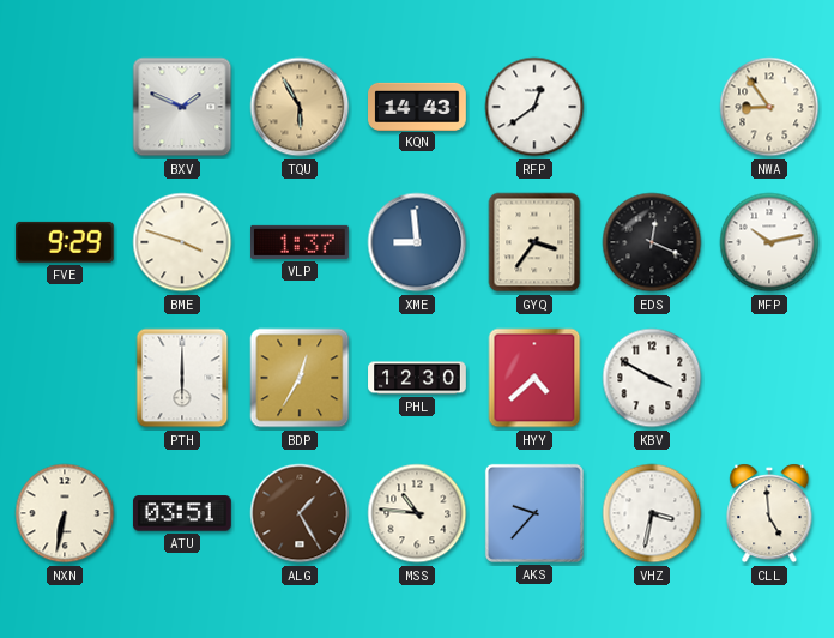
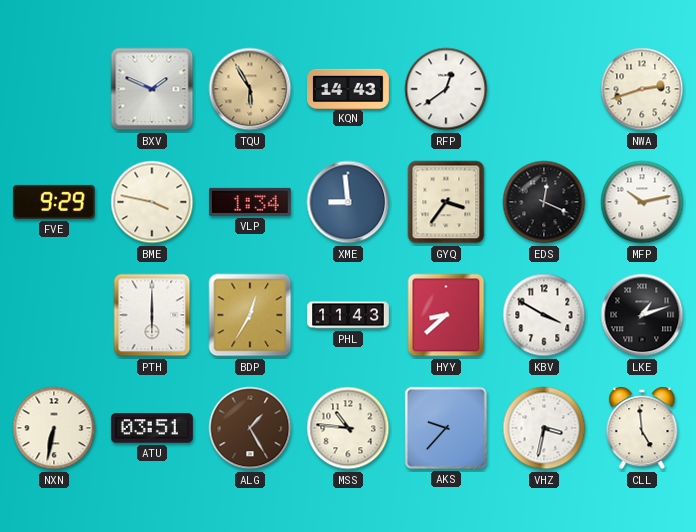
NWA: 8:54 -> 2:42
BME: 3:48 -> 3:47
VLP: 1:37 -> 1:34
PHL: 12:30 -> 11:43
HYY: 4:38 -> 8:38
LKE: none -> 1:12
